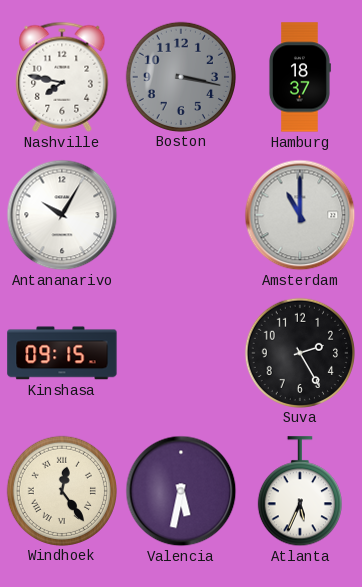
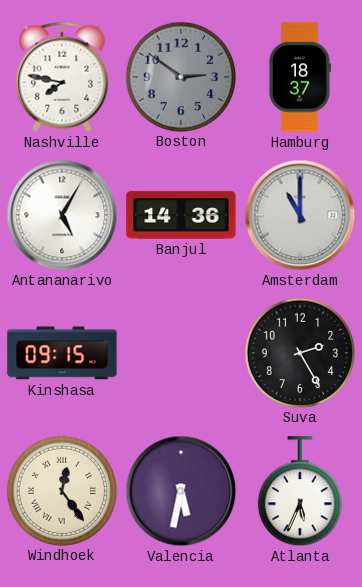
Boston: 3:17 -> 2:51
Antananarivo: 10:05 -> 5:05
Banjul: none -> 14:36
